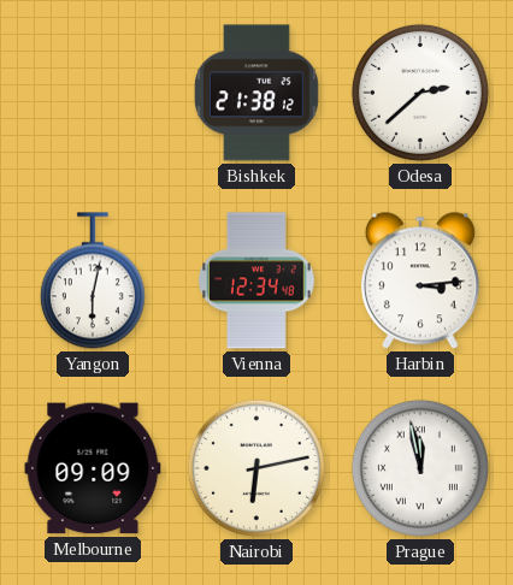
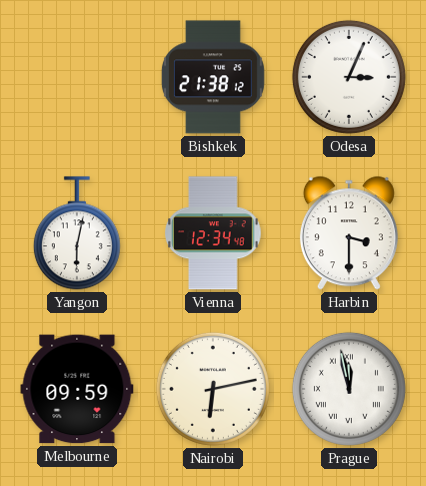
Odesa: 2:38 -> 3:04
Harbin: 3:14 -> 3:30
Melbourne: 09:09 -> 09:59
